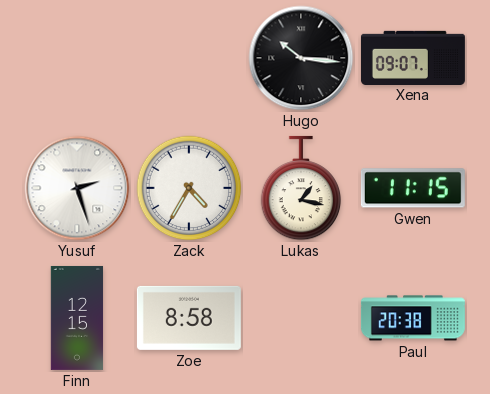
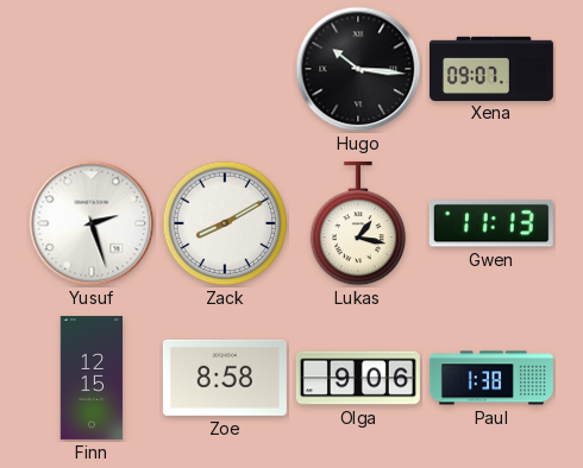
Zack: 4:35 -> 8:10
Gwen: 11:15 -> 11:13
Olga: none -> 9:06
Paul: 20:38 -> 1:38
